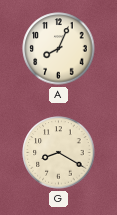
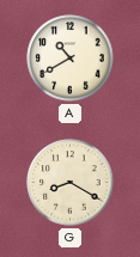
A: 8:04 -> 10:40
